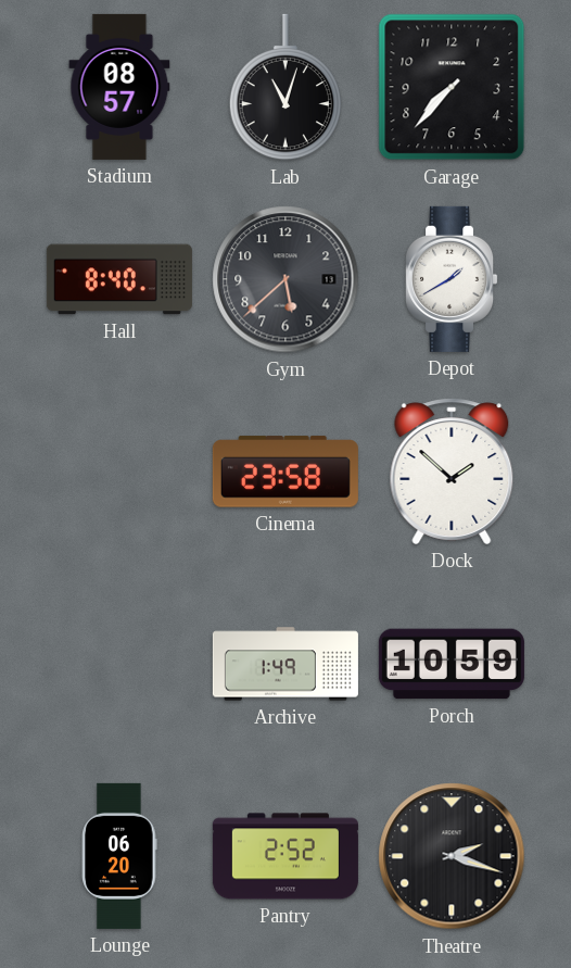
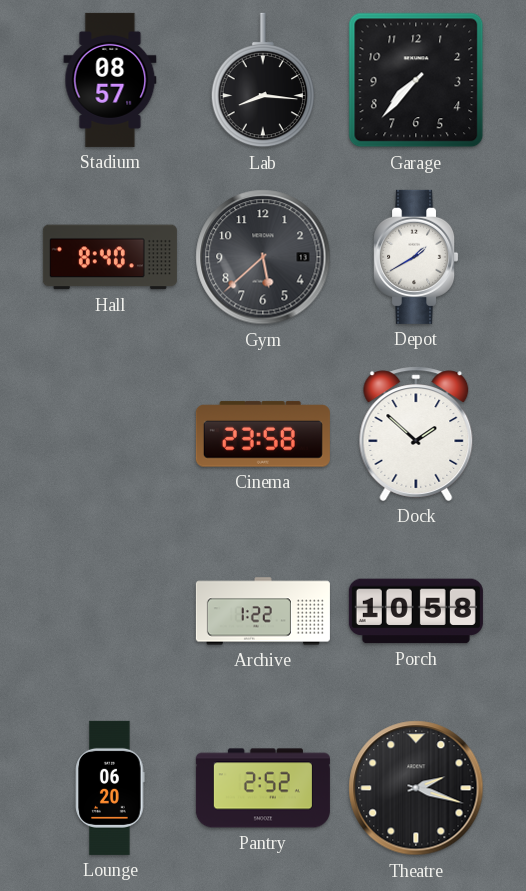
Lab: 11:03 -> 8:16
Archive: 1:49 -> 1:22
Porch: 10:59 -> 10:58
